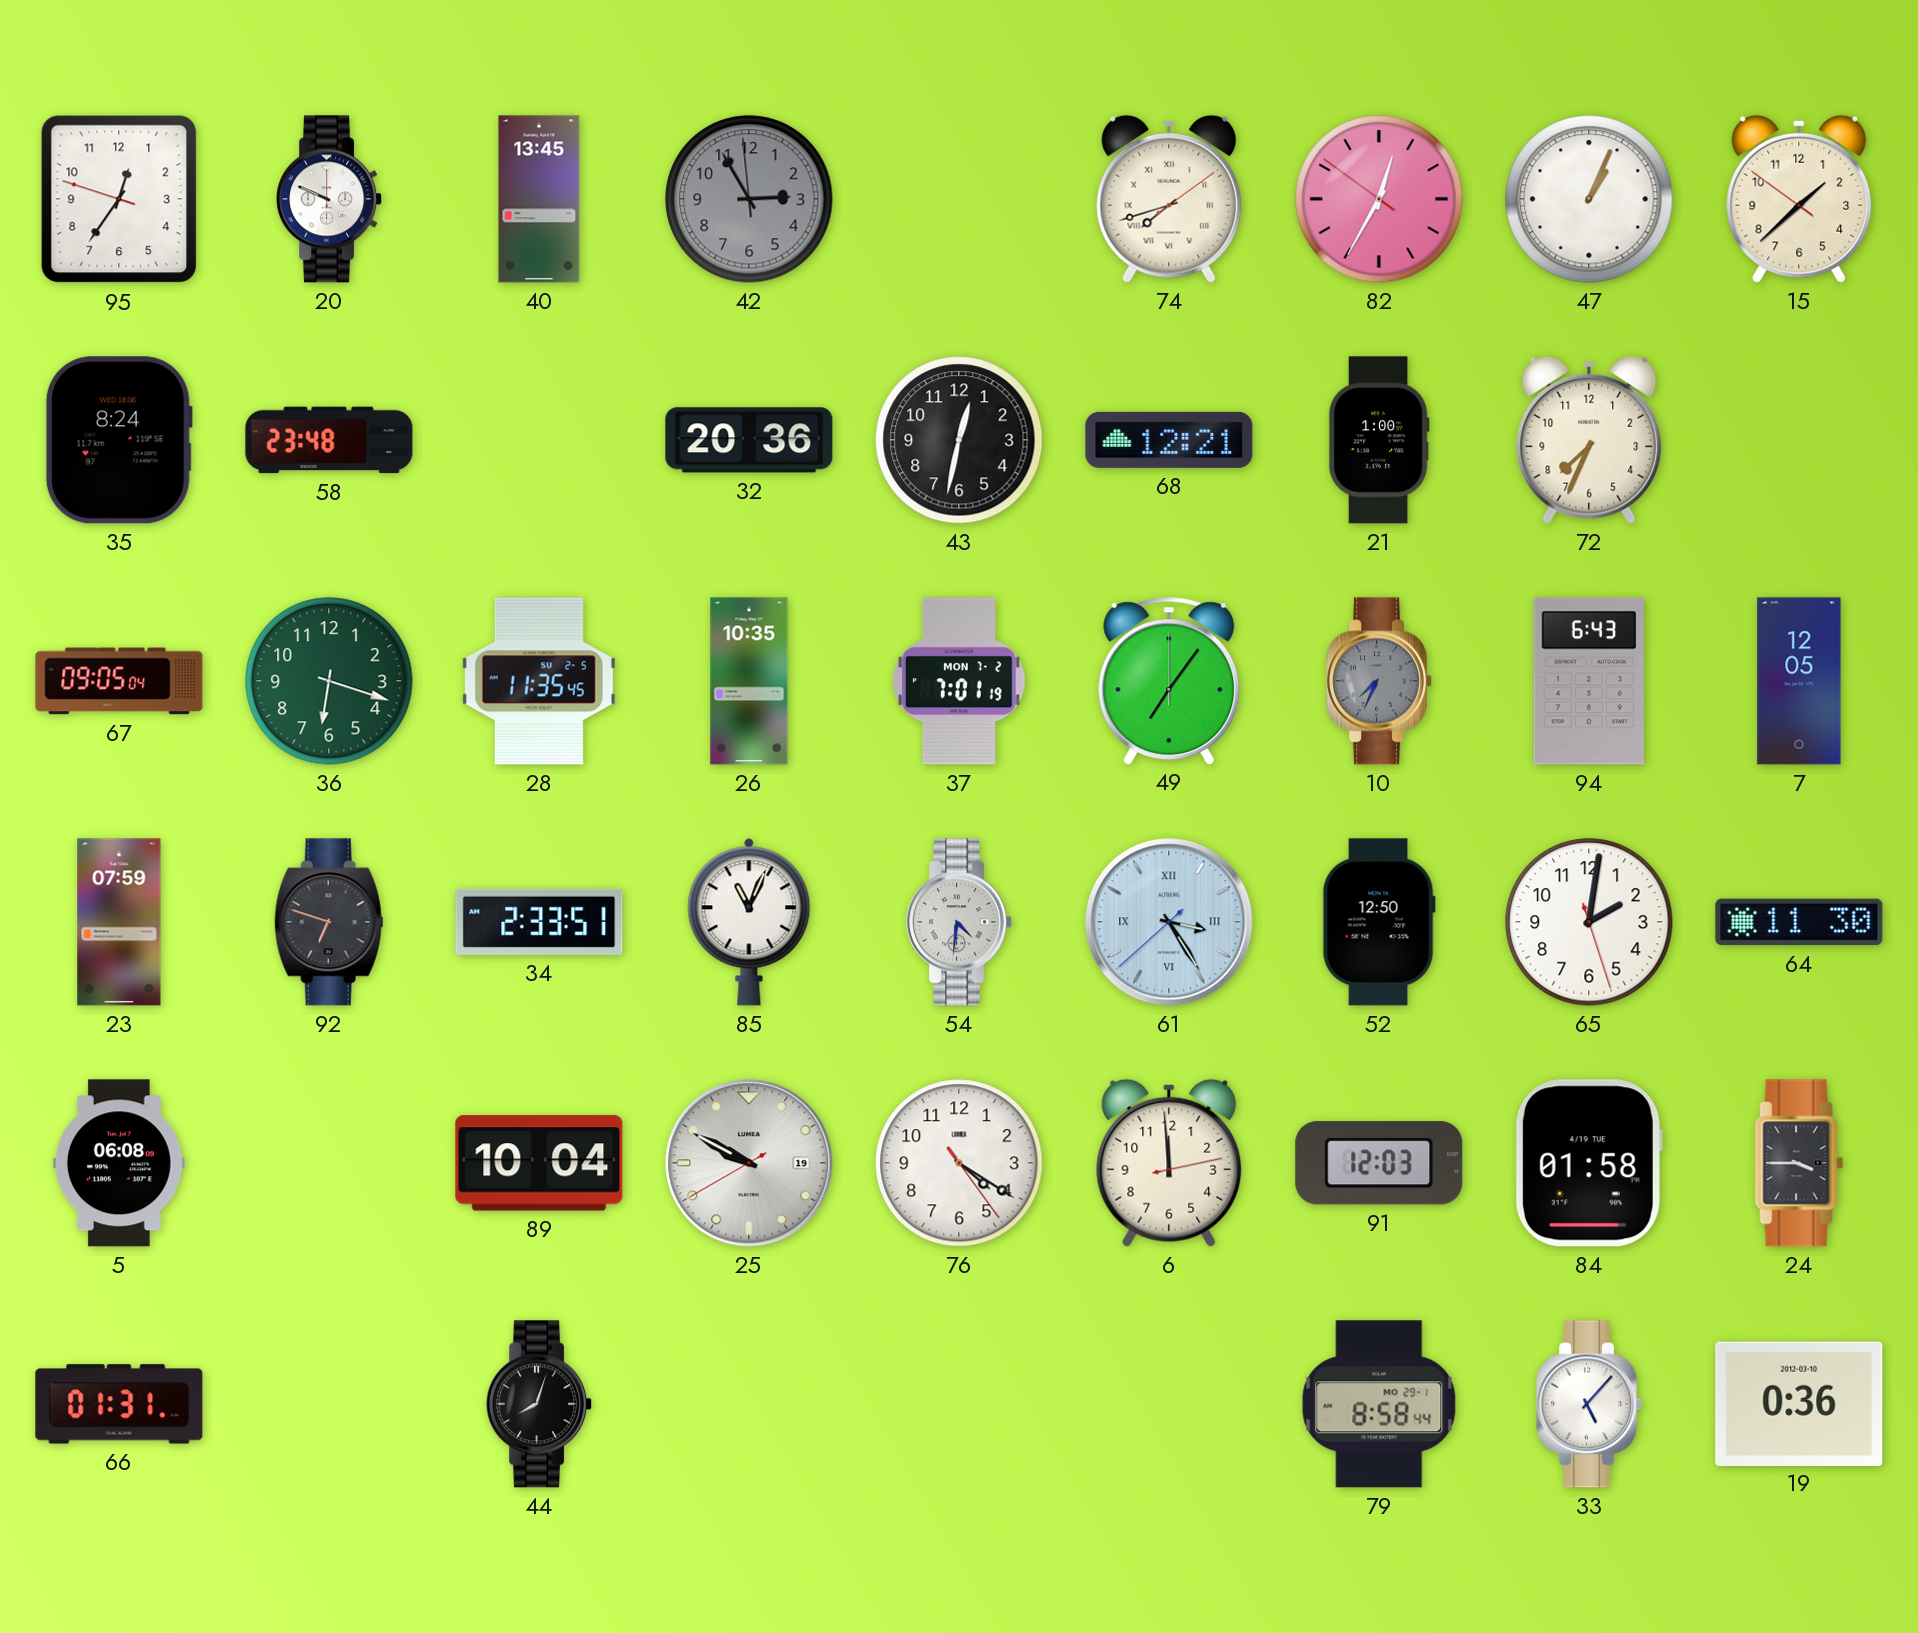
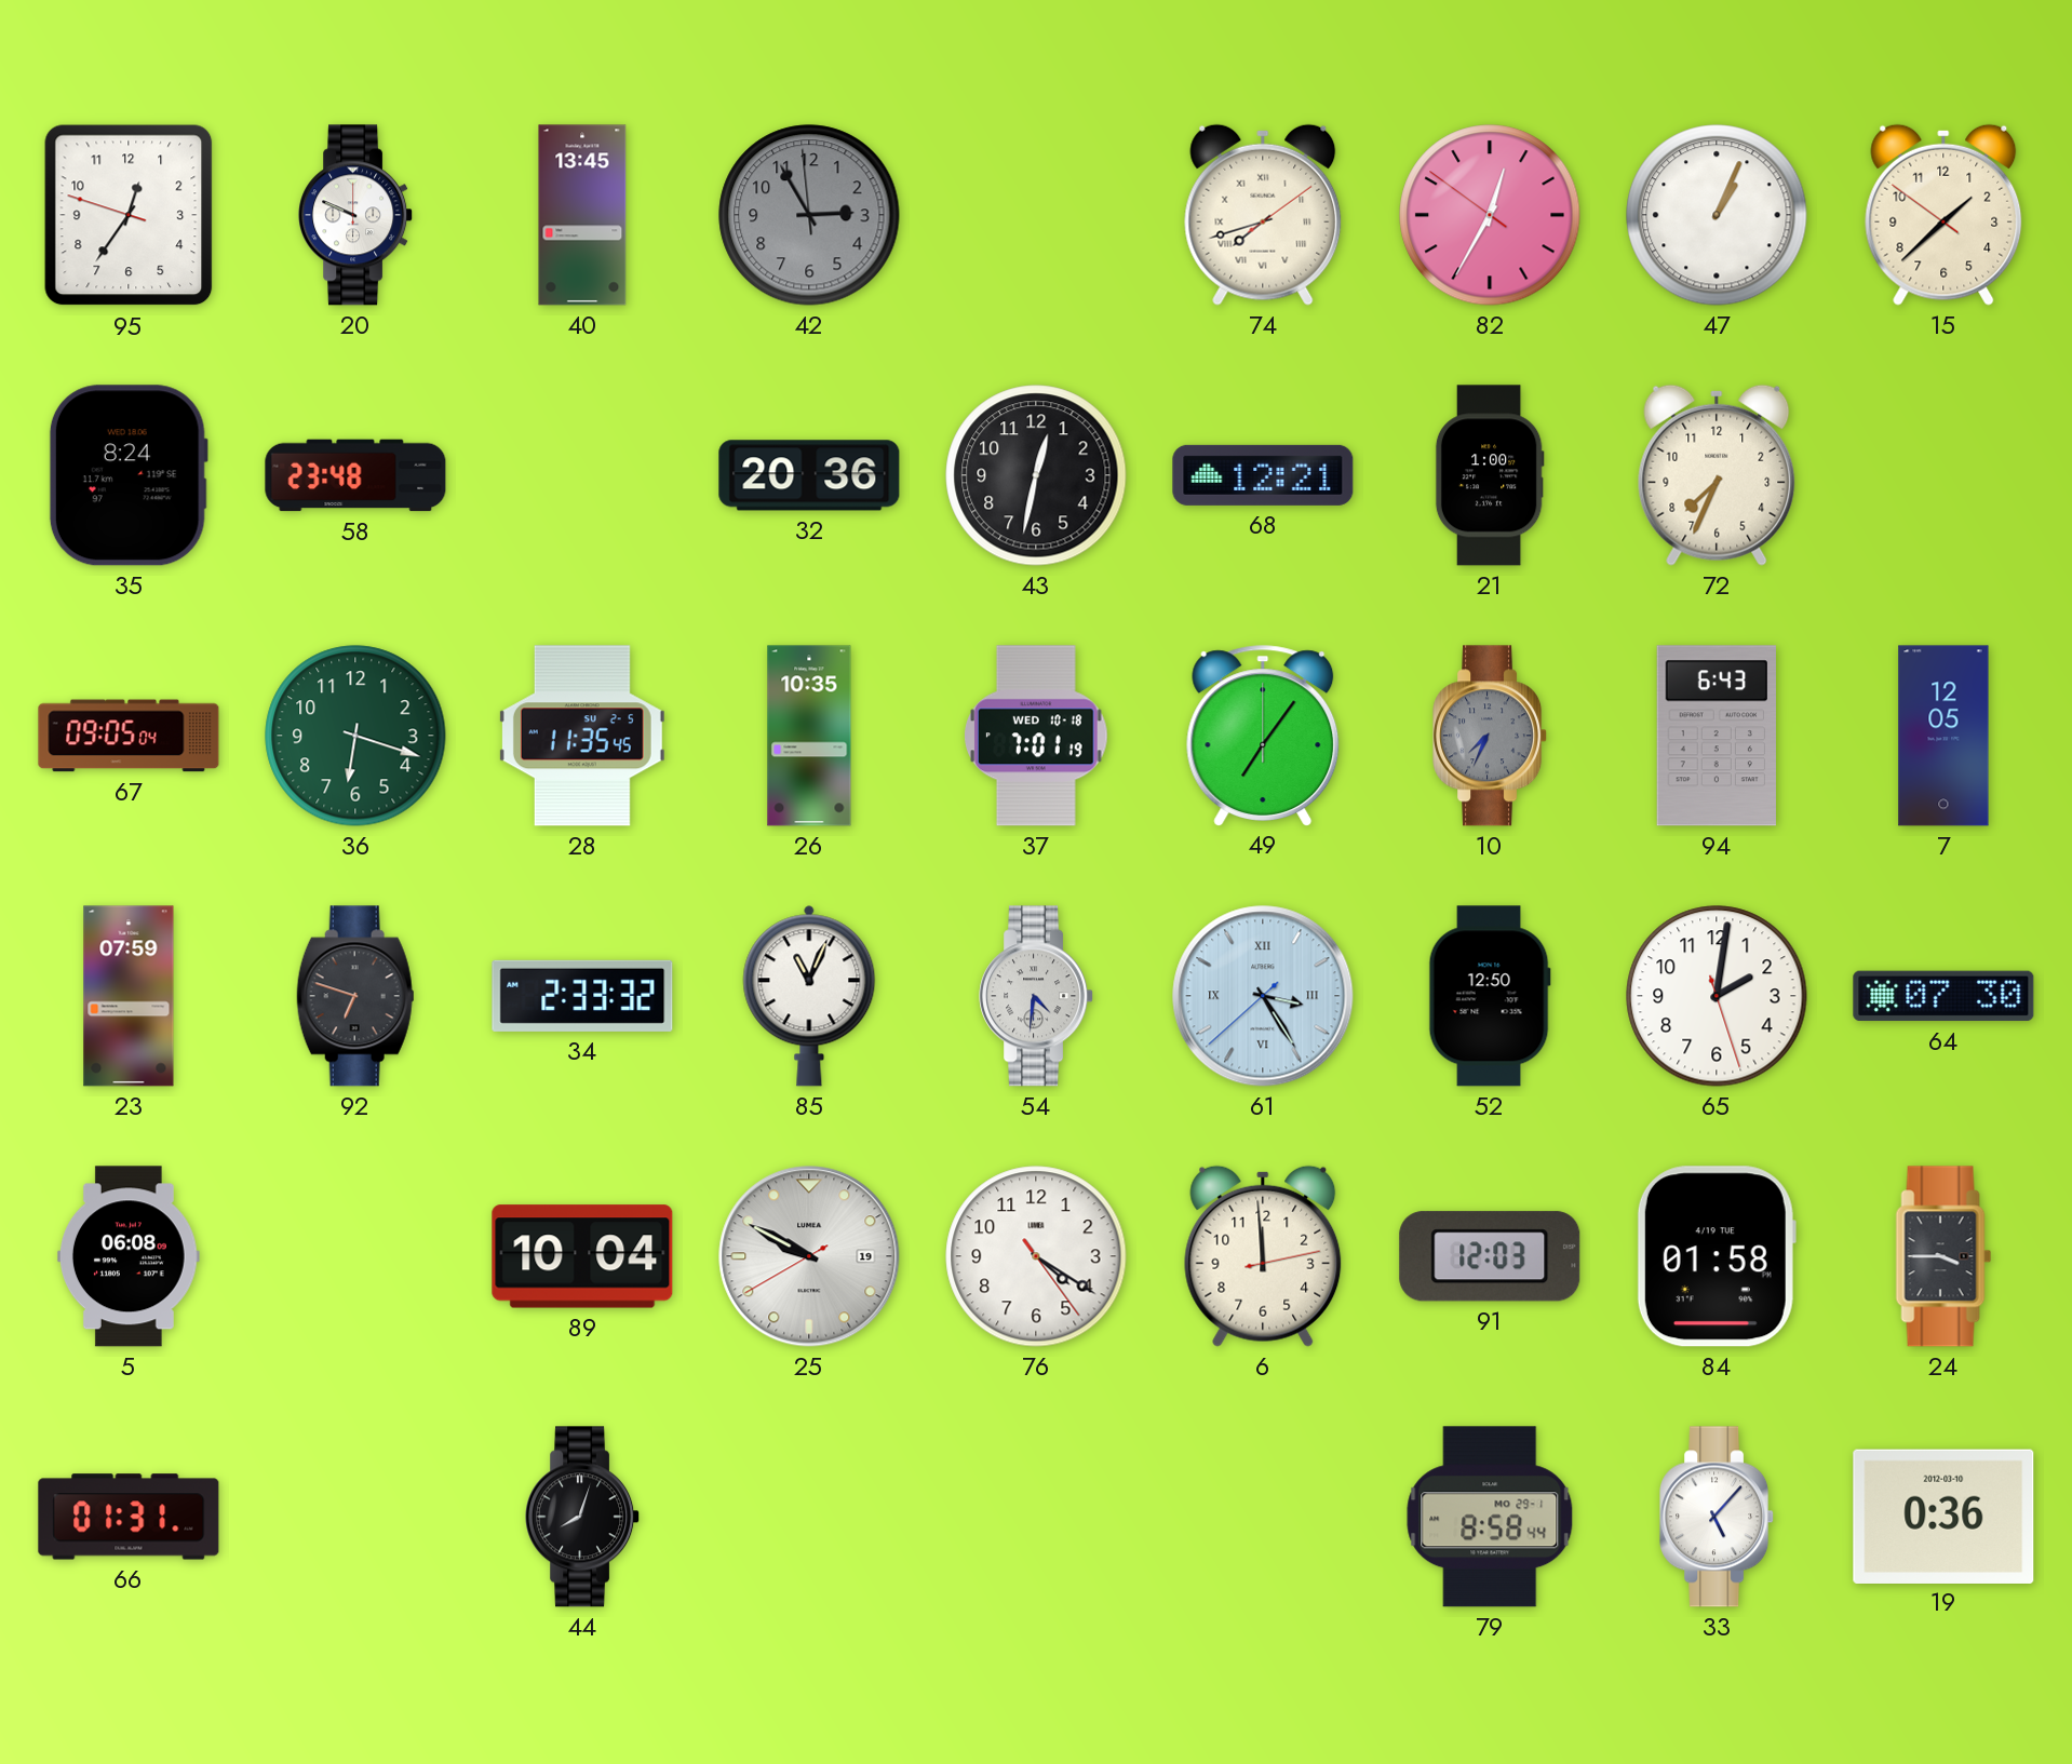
37 date: MON 7-2 -> WED 10-18
34: 2:33:51 -> 2:33:32
64: 11:30 -> 07:30
